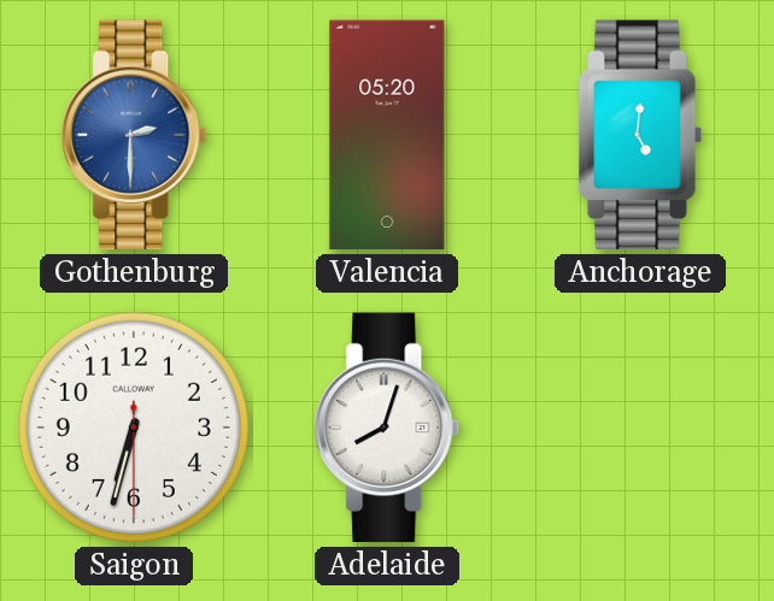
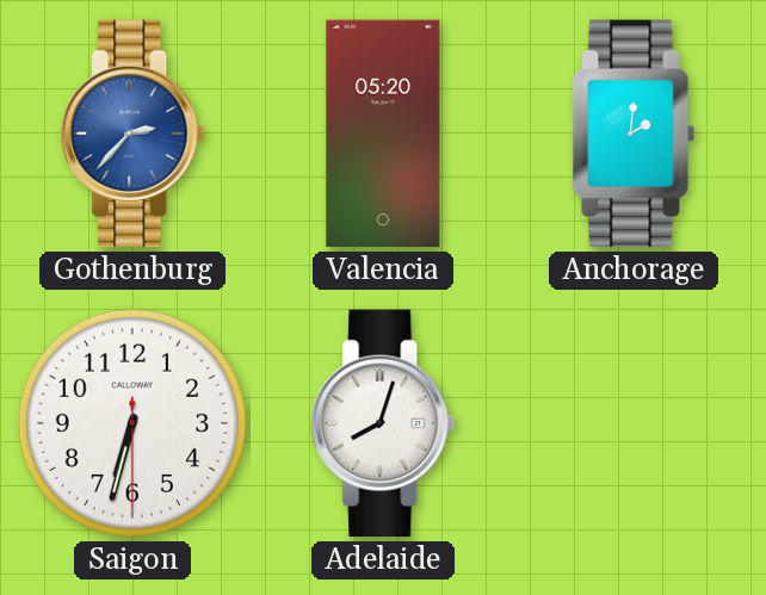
Gothenburg: 2:30 -> 2:37
Anchorage: 5:01 -> 2:01
